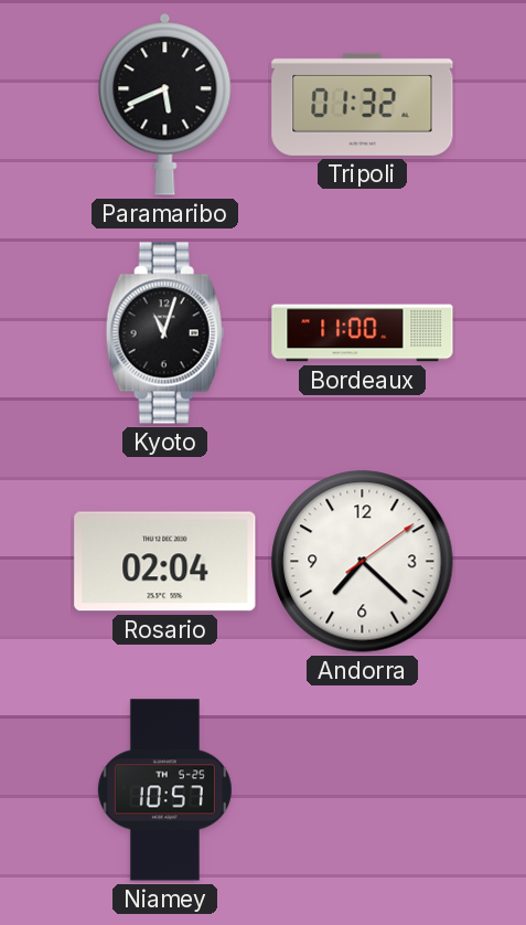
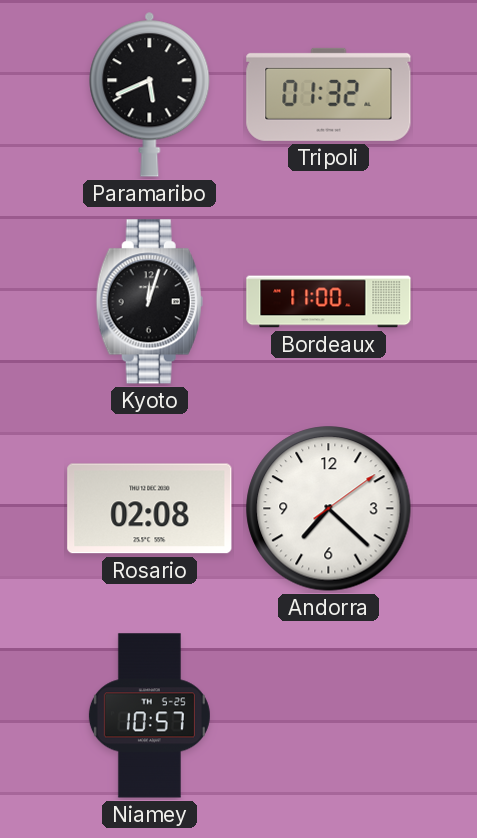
Kyoto: 11:03 -> 12:03
Rosario: 02:04 -> 02:08
